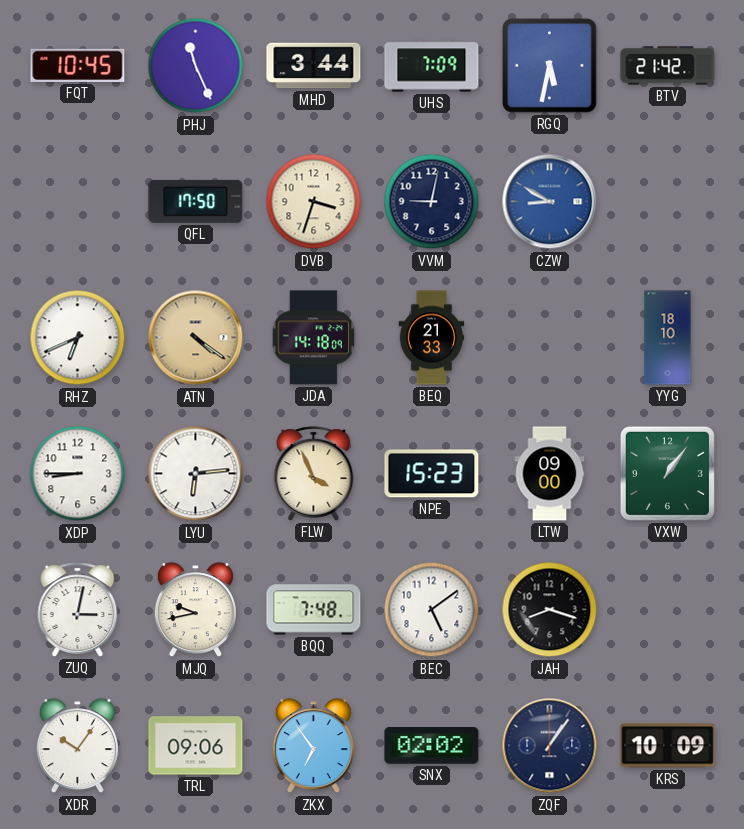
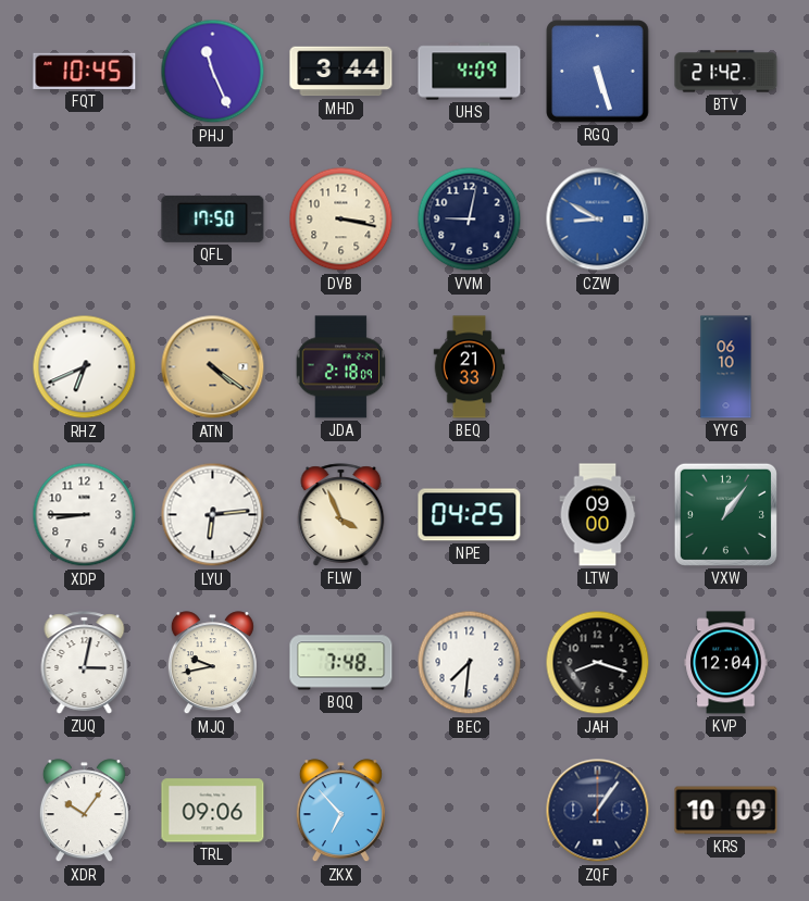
UHS: 7:09 -> 4:09
RGQ: 5:32 -> 5:27
DVB: 3:33 -> 3:17
JDA: 14:18 -> 2:18
YYG: 18:10 -> 06:10
NPE: 15:23 -> 04:25
BEC: 5:09 -> 7:31
KVP: none -> 12:04
ZKX: 6:54 -> 6:53
SNX: 02:02 -> none
